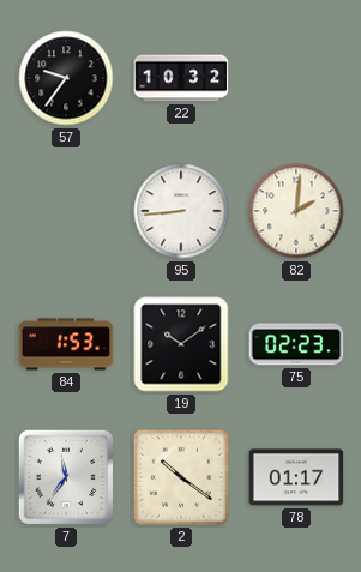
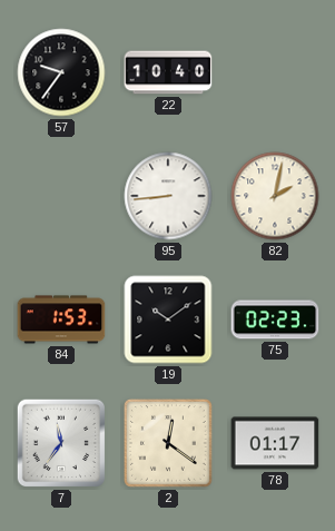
22: 10:32 -> 10:40
82: 2:01 -> 2:02
2: 10:21 -> 12:21
